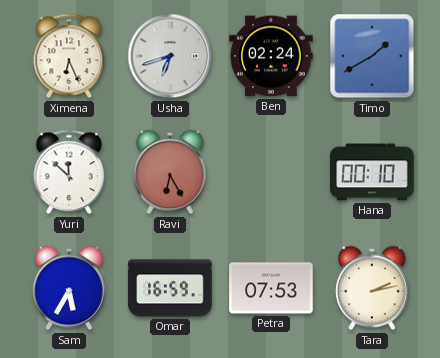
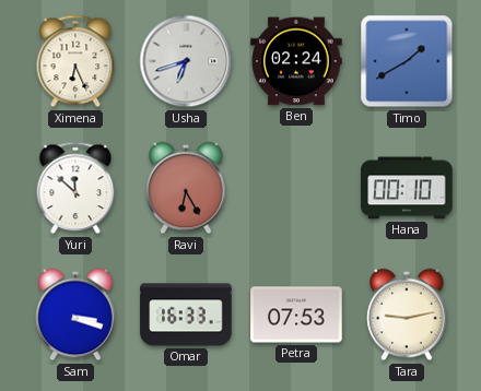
Sam: 5:35 -> 3:18
Omar: 16:59 -> 16:33
Tara: 2:13 -> 9:13
